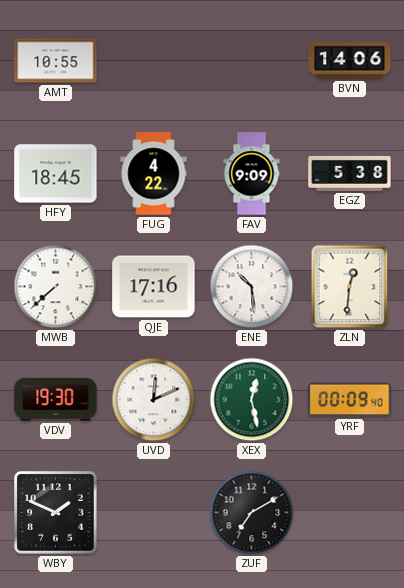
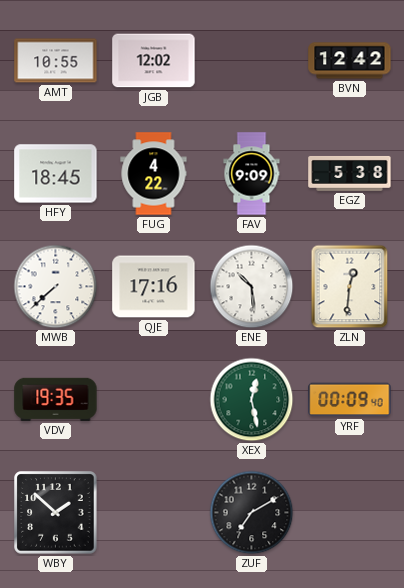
JGB: none -> 12:02
BVN: 14:06 -> 12:42
VDV: 19:30 -> 19:35
UVD: 12:11 -> none
WBY: 1:49 -> 1:52
